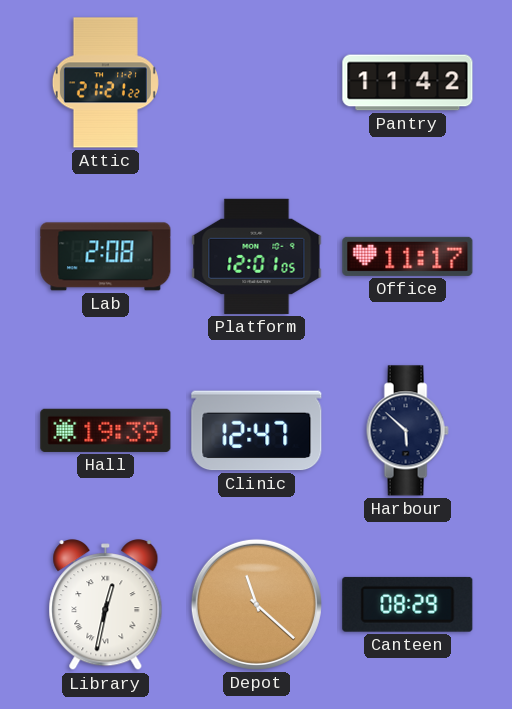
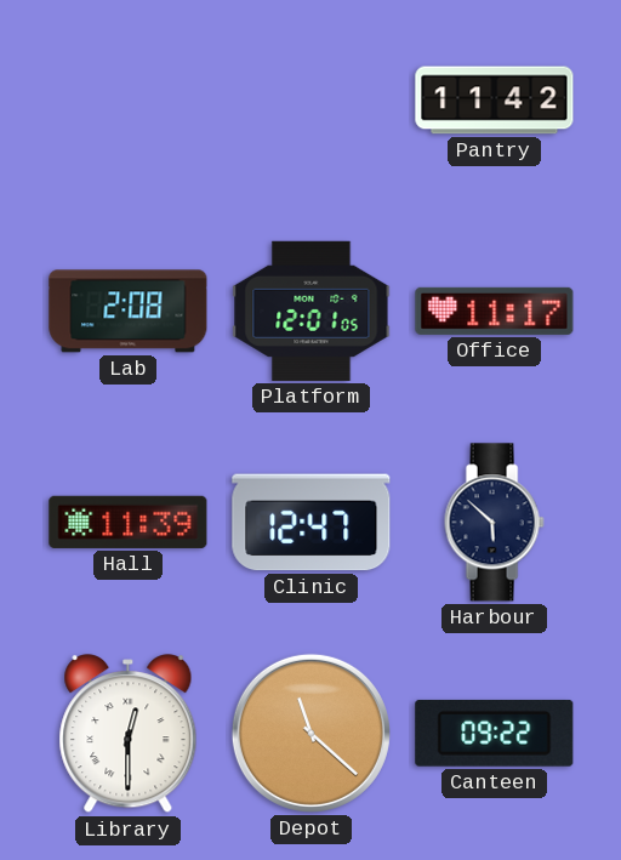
Attic: 21:21 -> none
Hall: 19:39 -> 11:39
Library: 12:32 -> 12:30
Canteen: 08:29 -> 09:22
